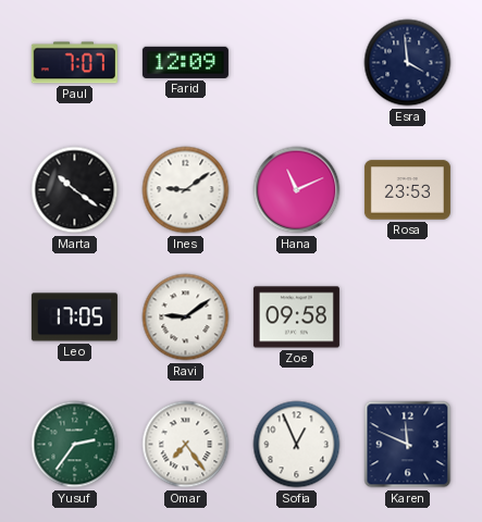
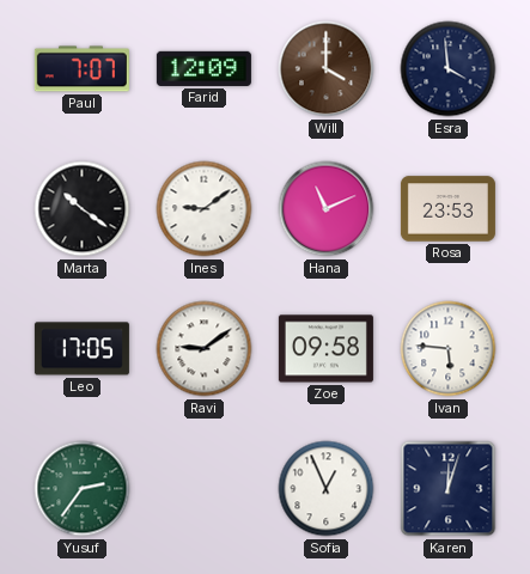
Will: none -> 4:00
Ivan: none -> 5:46
Omar: 7:24 -> none
Karen: 11:49 -> 12:03
